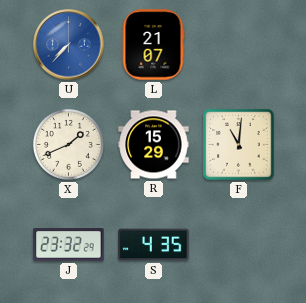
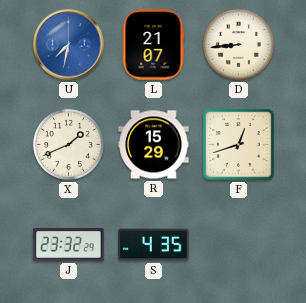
U: 7:37 -> 7:32
D: none -> 8:44
F: 11:01 -> 12:42
